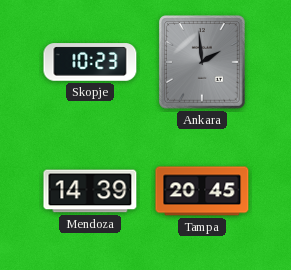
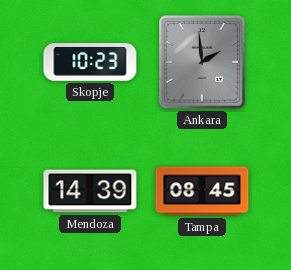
Tampa: 20:45 -> 08:45
